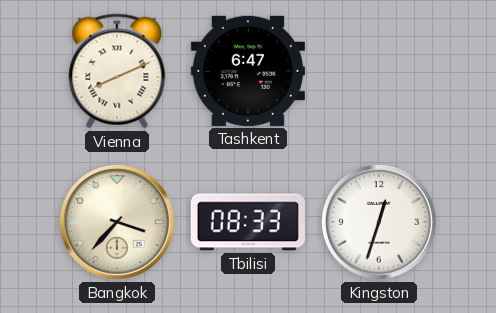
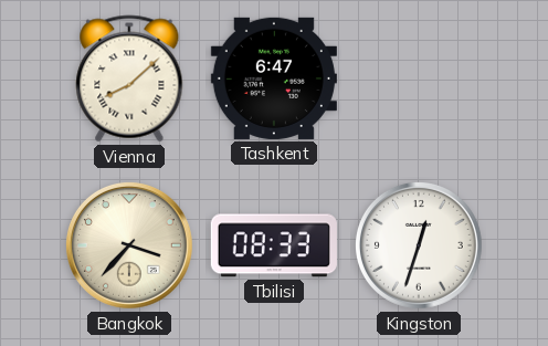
Vienna: 8:11 -> 8:08
